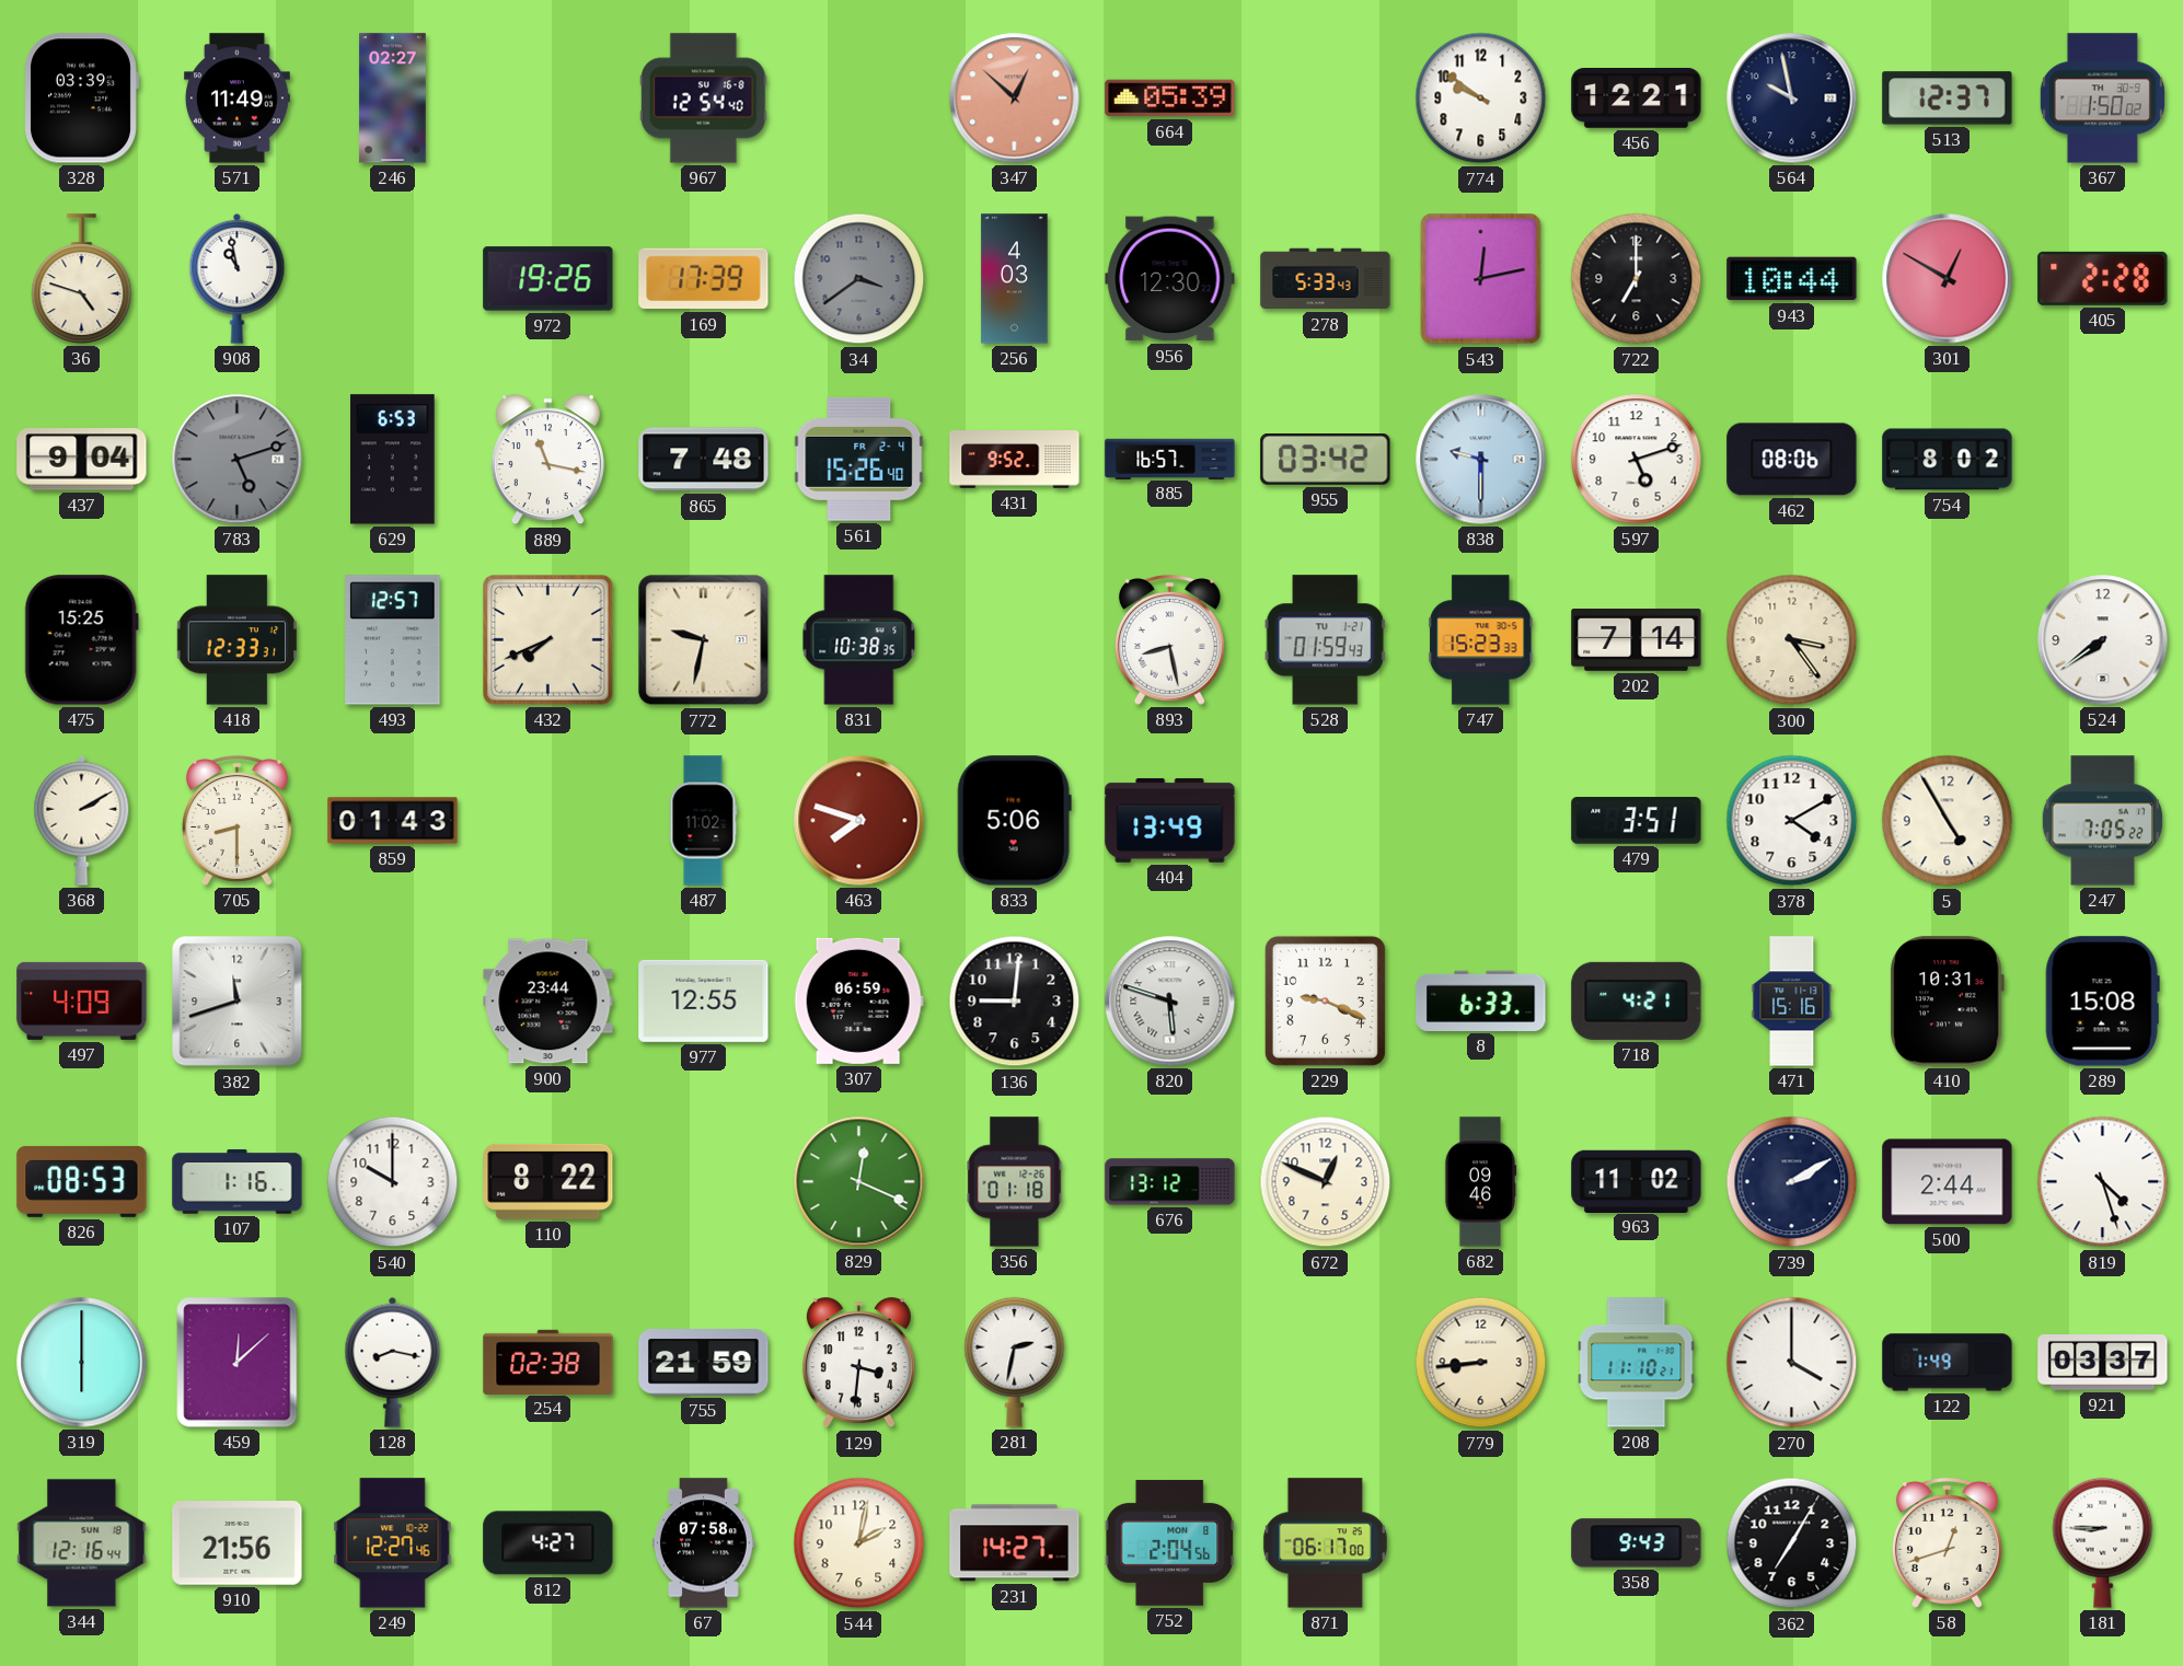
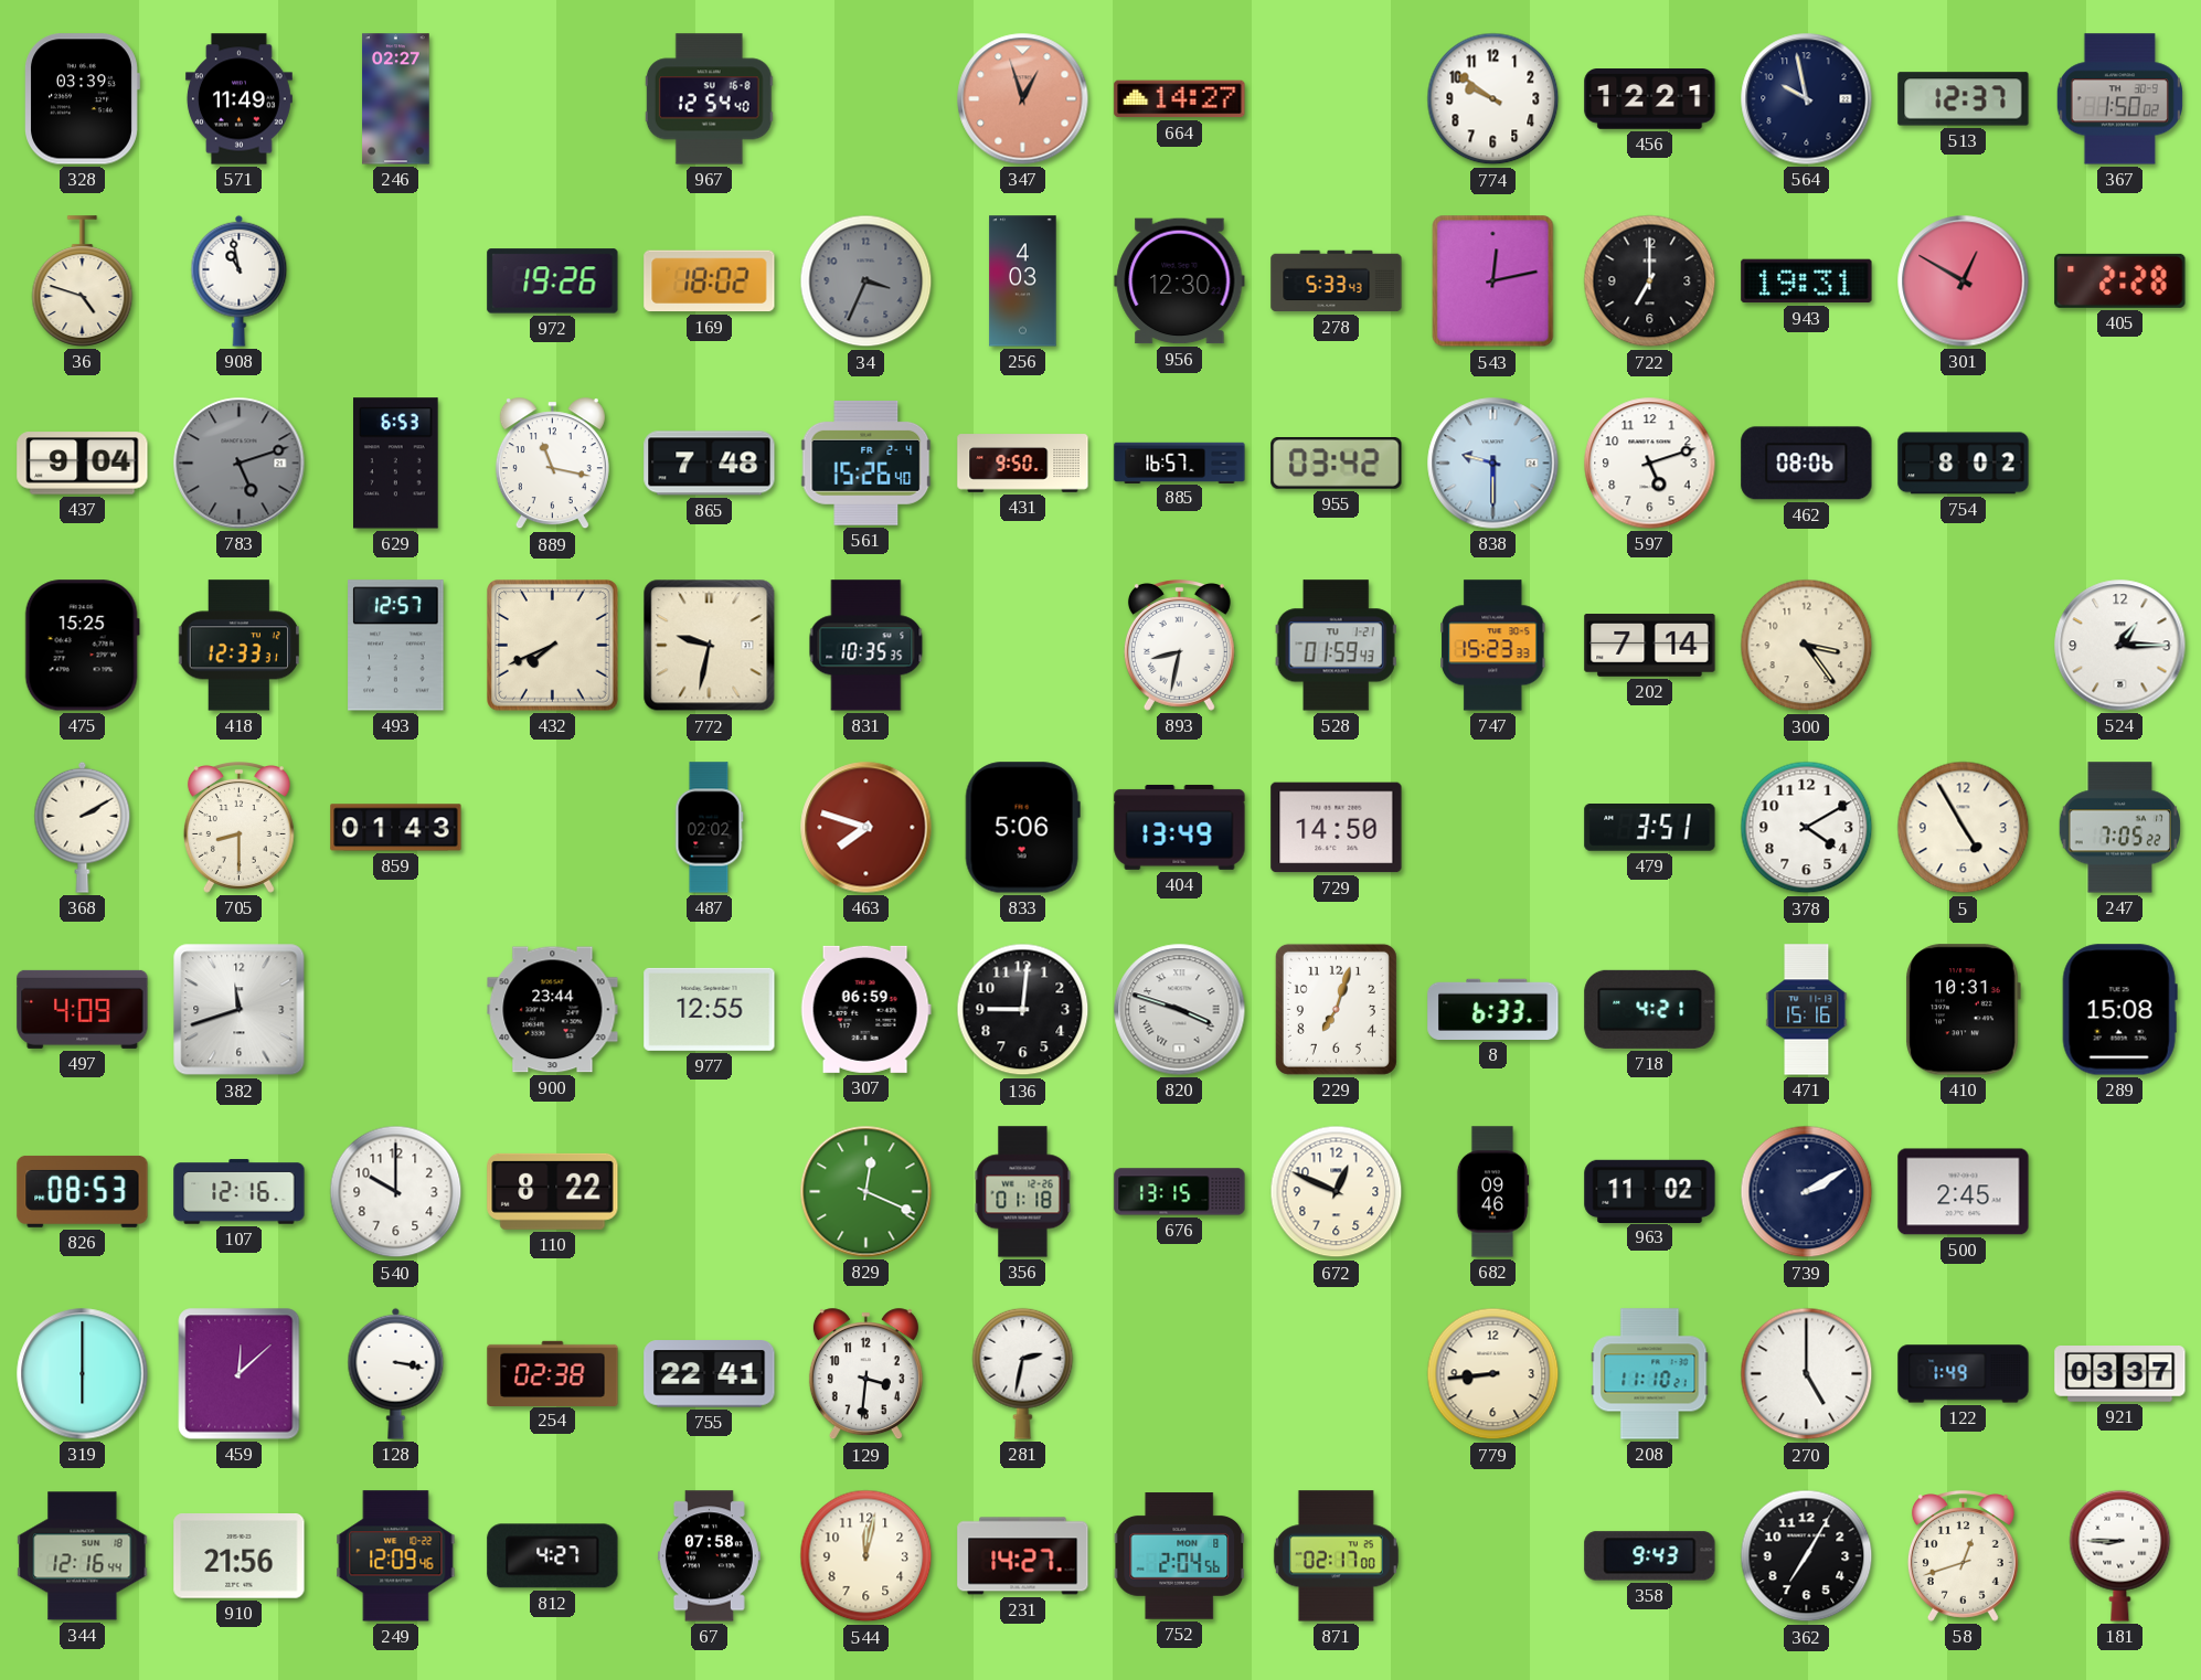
347: 12:52 -> 12:57
664: 05:39 -> 14:27
169: 17:39 -> 18:02
34: 3:39 -> 3:34
943: 10:44 -> 19:31
431: 9:52 -> 9:50
831: 10:38 -> 10:35
893: 8:28 -> 8:32
524: 7:39 -> 1:15
487: 11:02 -> 02:02
729: none -> 14:50
820: 5:48 -> 3:48
229: 9:19 -> 7:03
107: 1:16 -> 12:16
676: 13:12 -> 13:15
500: 2:44 -> 2:45
819: 4:27 -> none
128: 8:17 -> 3:17
755: 21:59 -> 22:41
270: 4:00 -> 5:00
249: 12:27 -> 12:09
544: 2:02 -> 12:02
871: 06:17 -> 02:17
